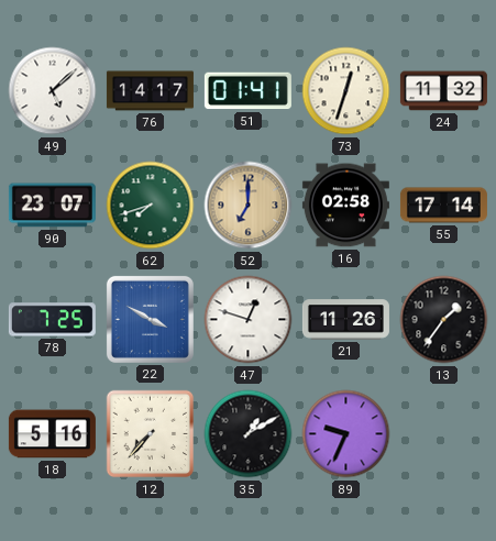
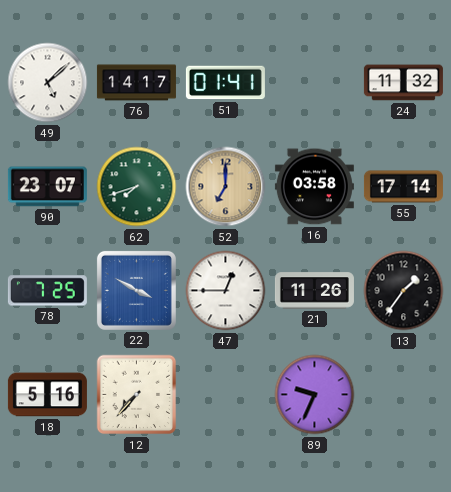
73: 12:33 -> none
16: 02:58 -> 03:58
47: 12:48 -> 12:45
35: 1:10 -> none
